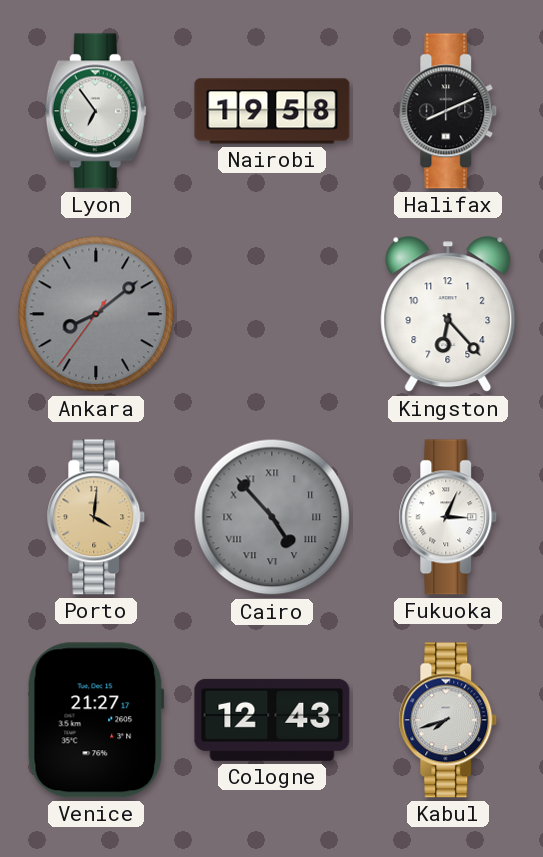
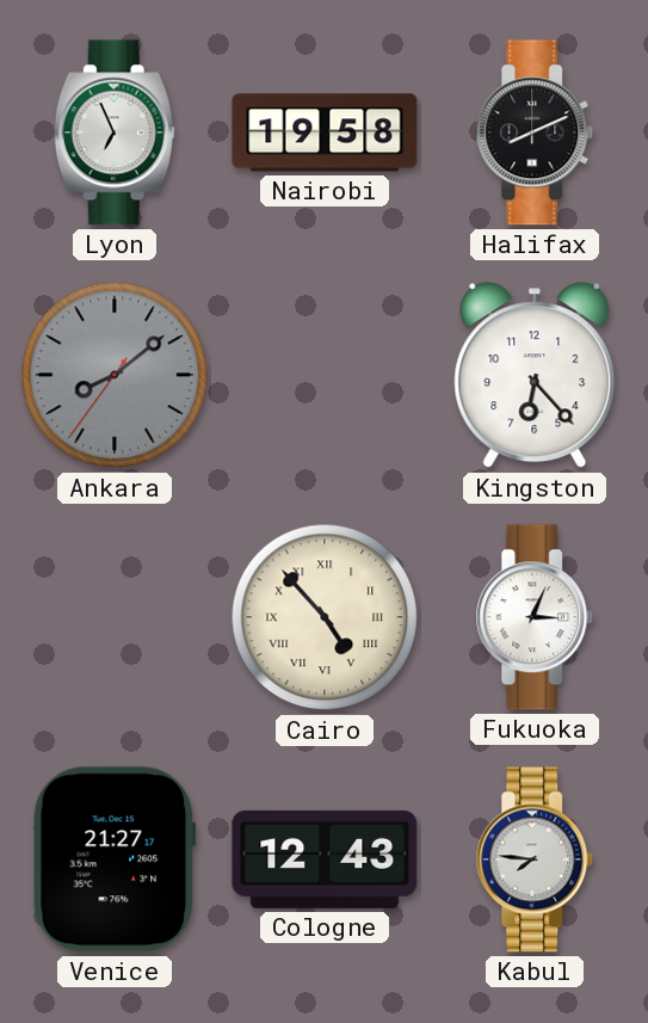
Lyon: 6:54 -> 6:56
Porto: 4:01 -> none
Cairo dial: grey -> cream
Kabul: 7:42 -> 7:46
